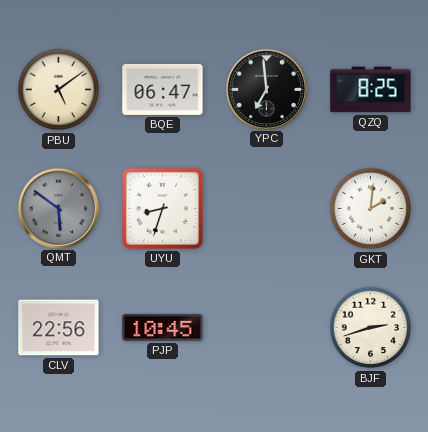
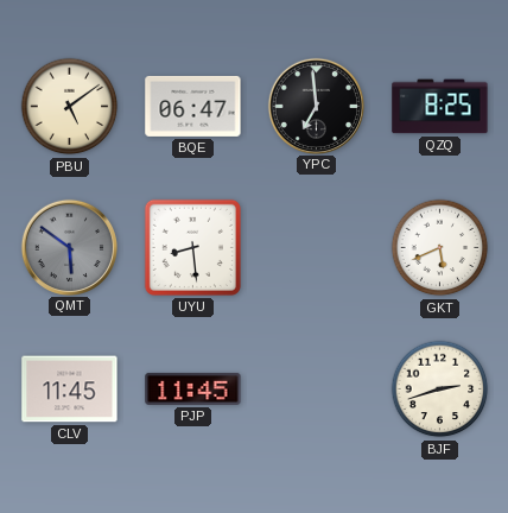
UYU: 8:33 -> 8:29
GKT: 2:01 -> 5:41
CLV: 22:56 -> 11:45
PJP: 10:45 -> 11:45
